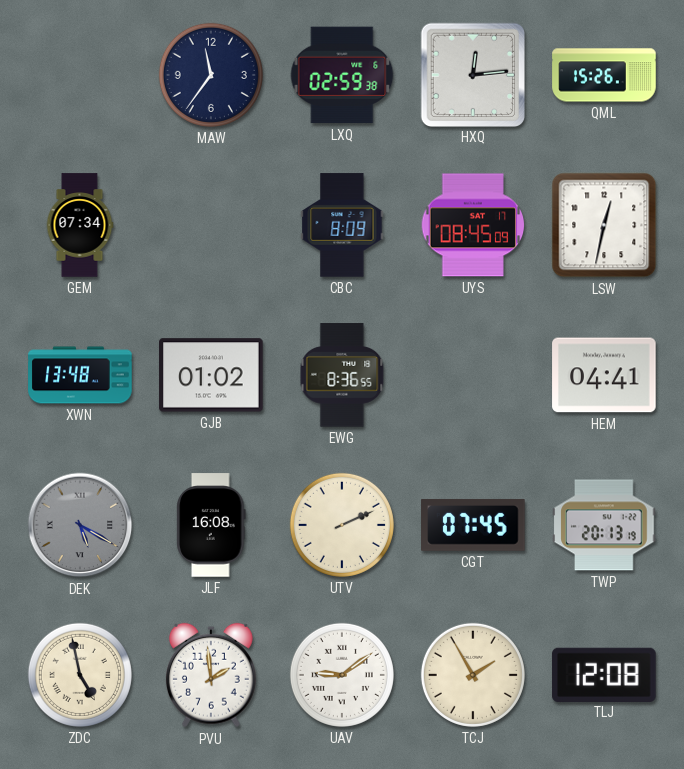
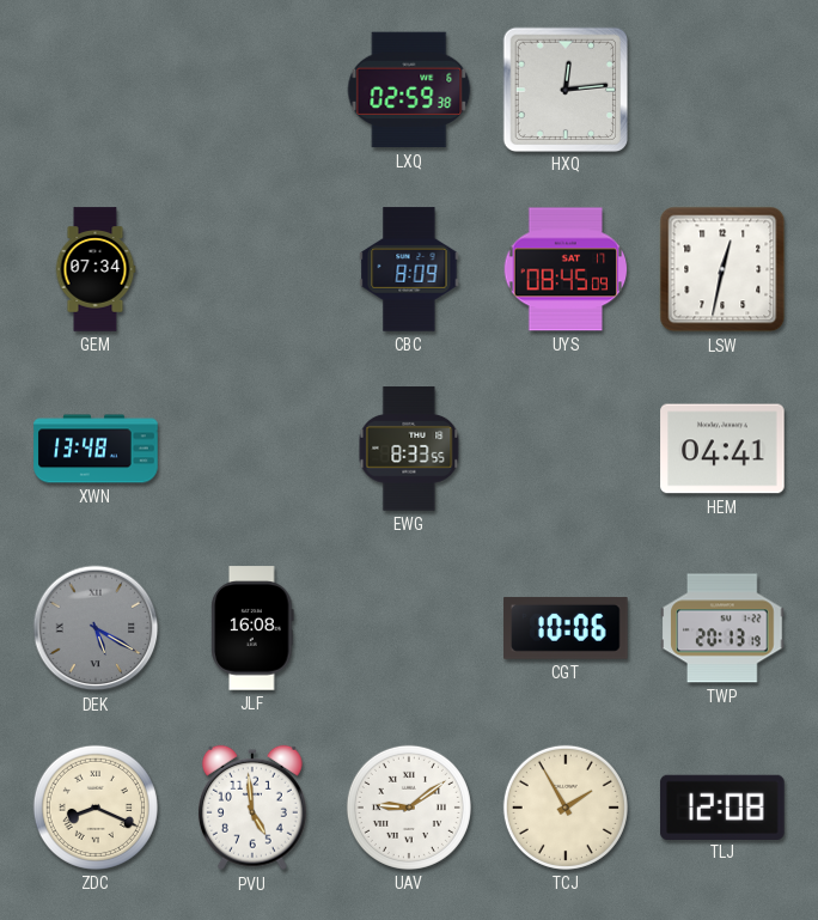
MAW: 11:36 -> none
QML: 15:26 -> none
GJB: 01:02 -> none
EWG: 8:36 -> 8:33
UTV: 2:11 -> none
CGT: 07:45 -> 10:06
ZDC: 4:58 -> 8:19
PVU: 1:59 -> 4:59
